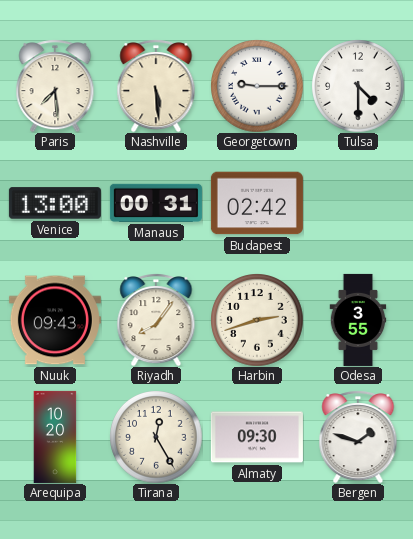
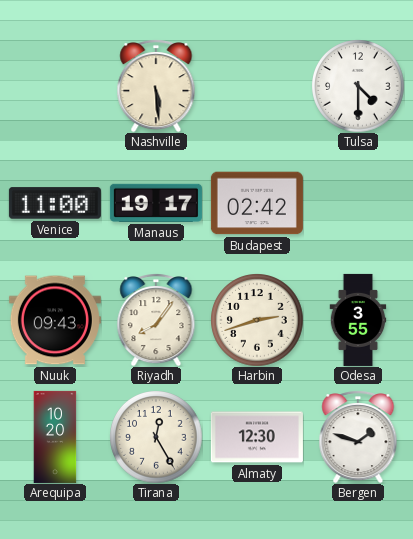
Paris: 7:29 -> none
Georgetown: 9:15 -> none
Venice: 13:00 -> 11:00
Manaus: 00:31 -> 19:17
Almaty: 09:30 -> 12:30
